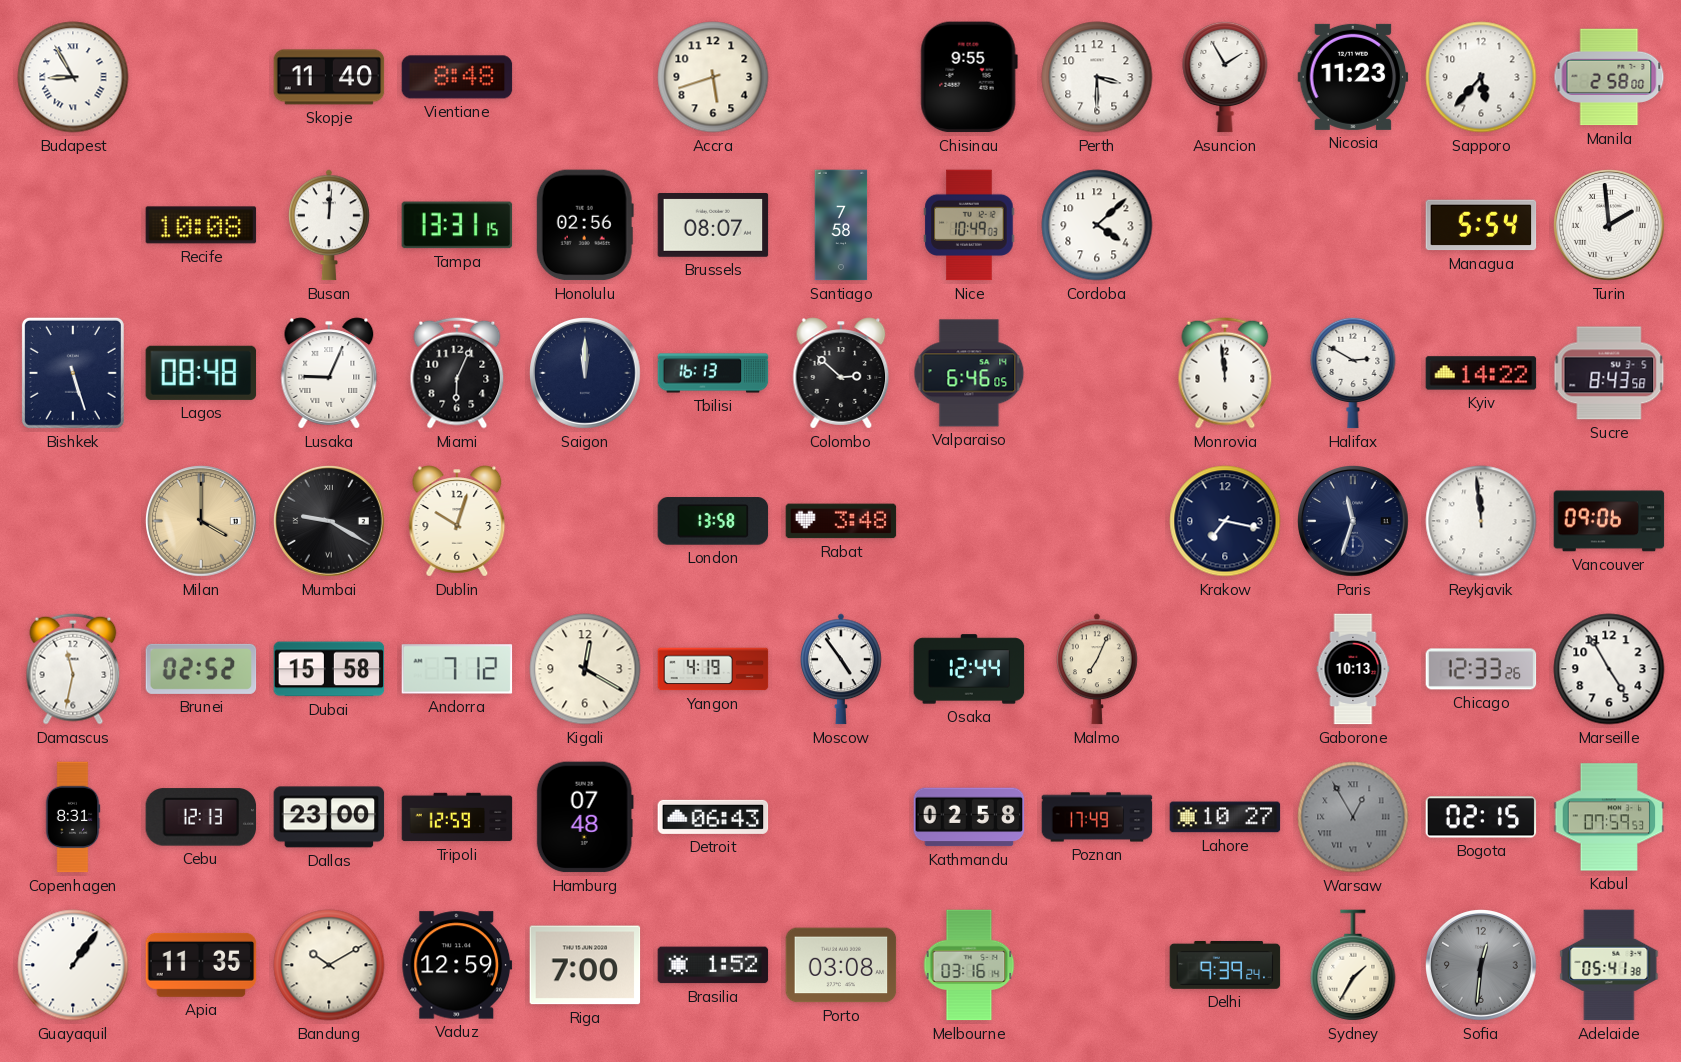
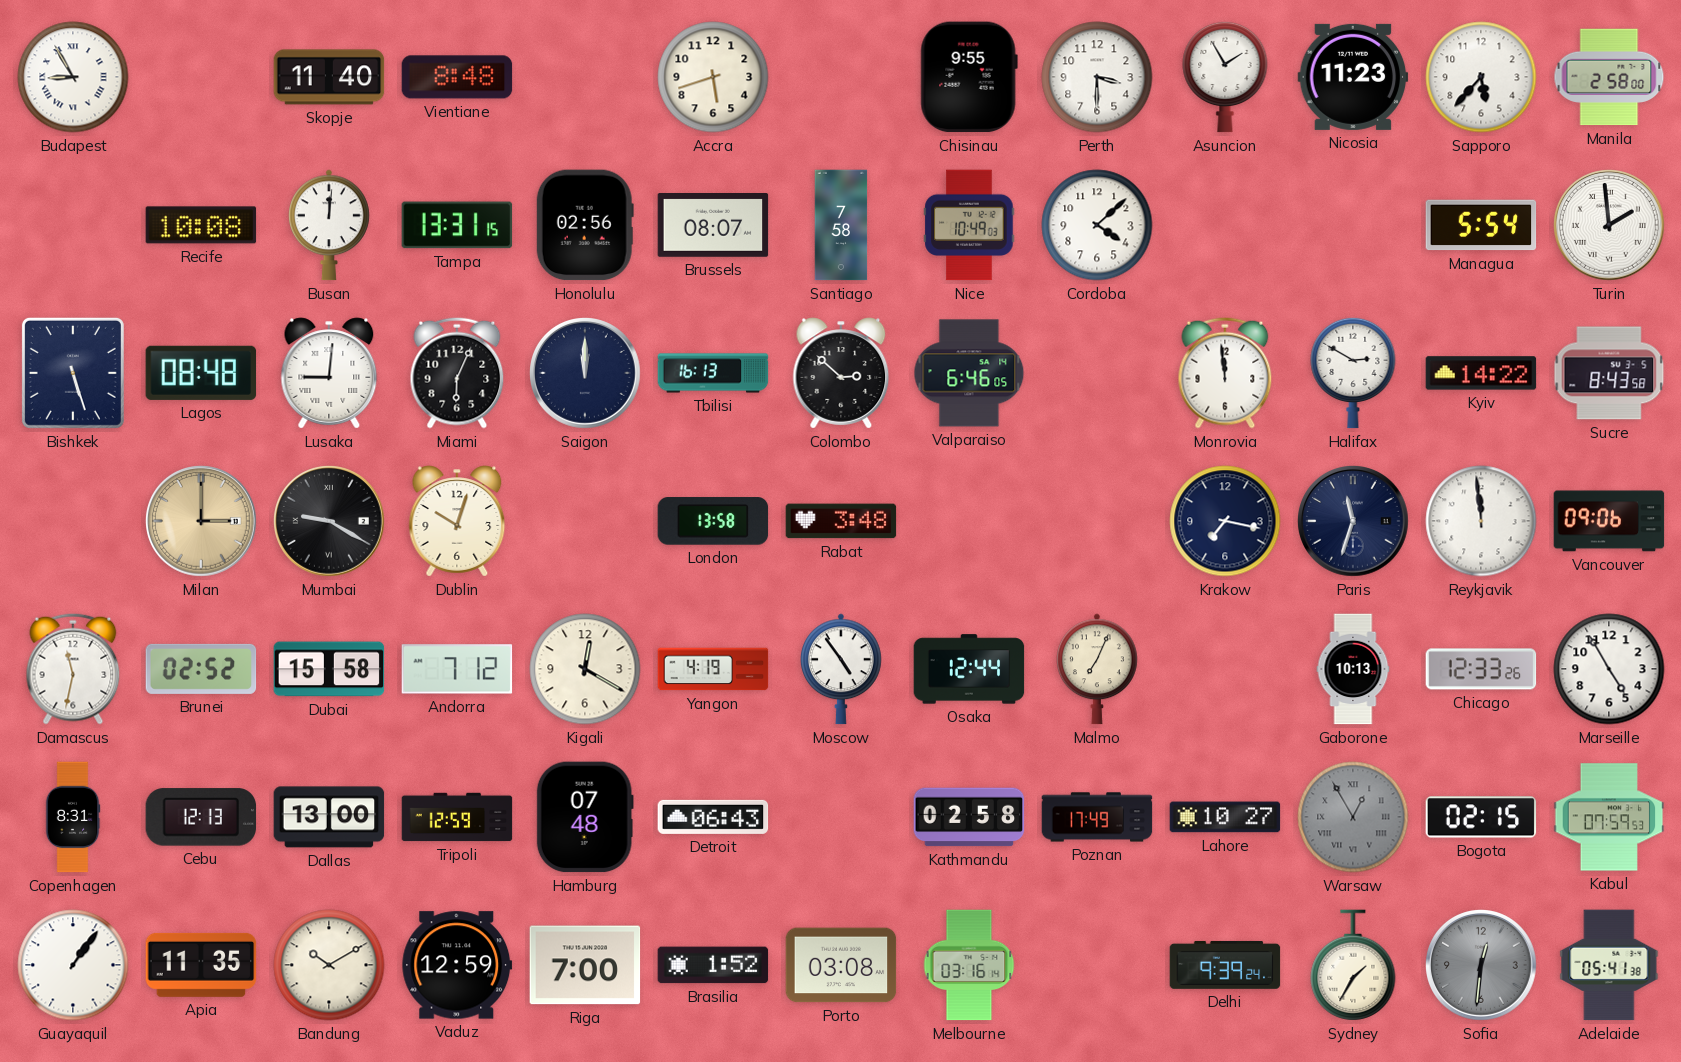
Lusaka: 9:04 -> 9:01
Milan: 4:00 -> 3:00
Dallas: 23:00 -> 13:00
